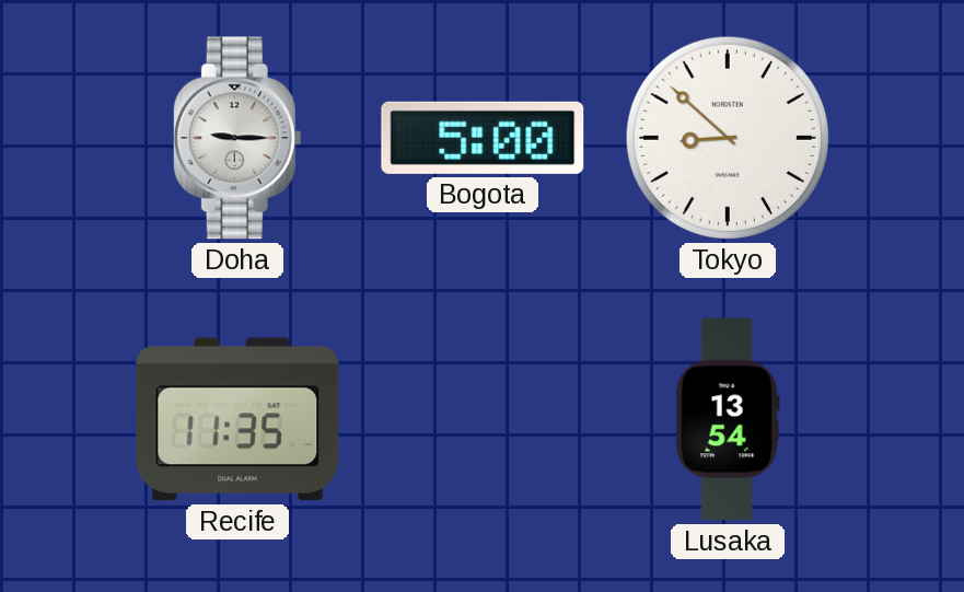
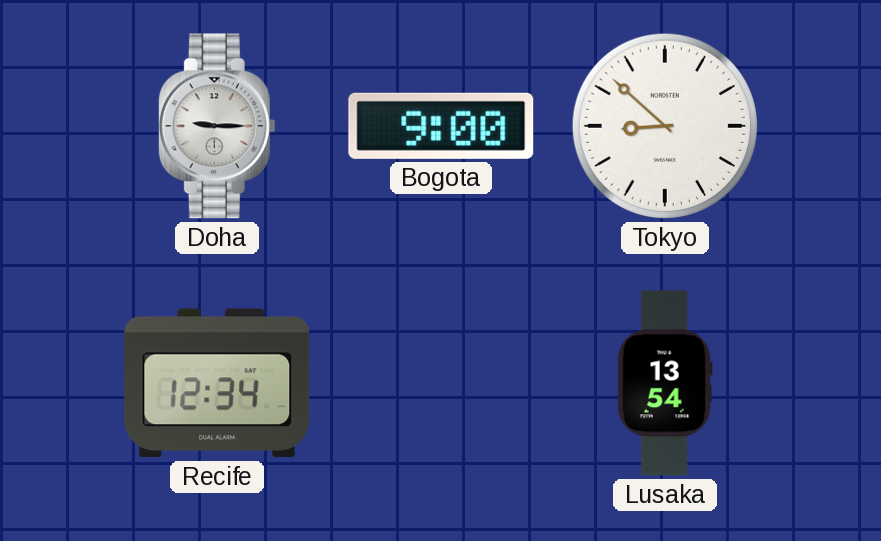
Bogota: 5:00 -> 9:00
Recife: 11:35 -> 12:34
